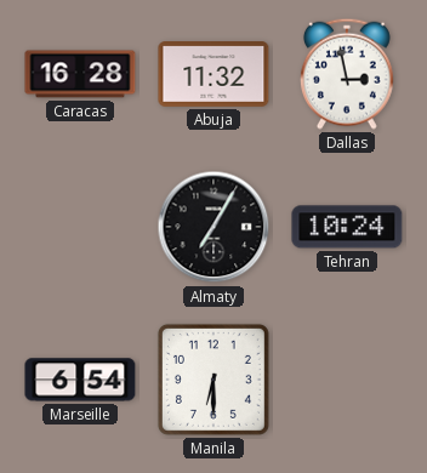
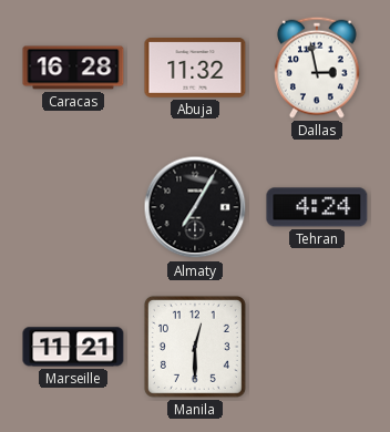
Tehran: 10:24 -> 4:24
Marseille: 6:54 -> 11:21
Manila: 6:30 -> 12:30
